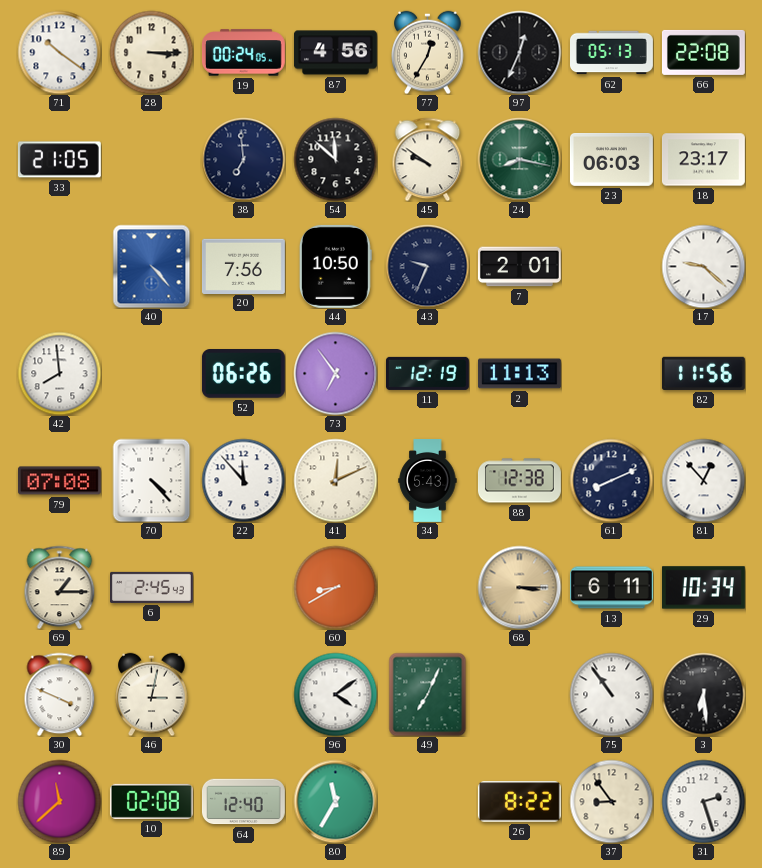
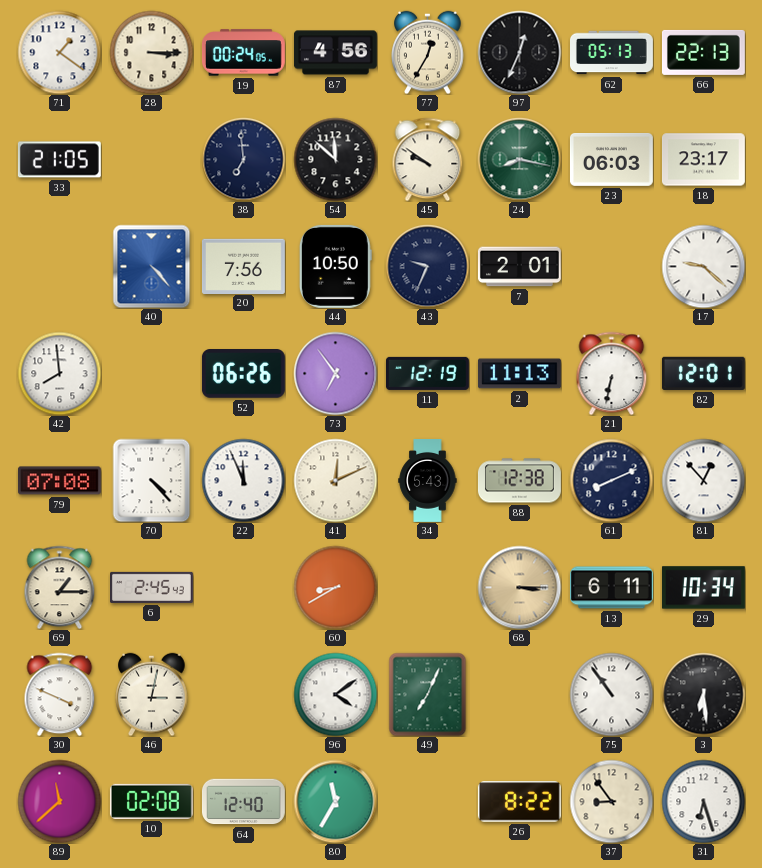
71: 10:21 -> 1:21
66: 22:08 -> 22:13
21: none -> 6:32
82: 11:56 -> 12:01
22: 11:53 -> 11:56
31: 2:27 -> 6:27
